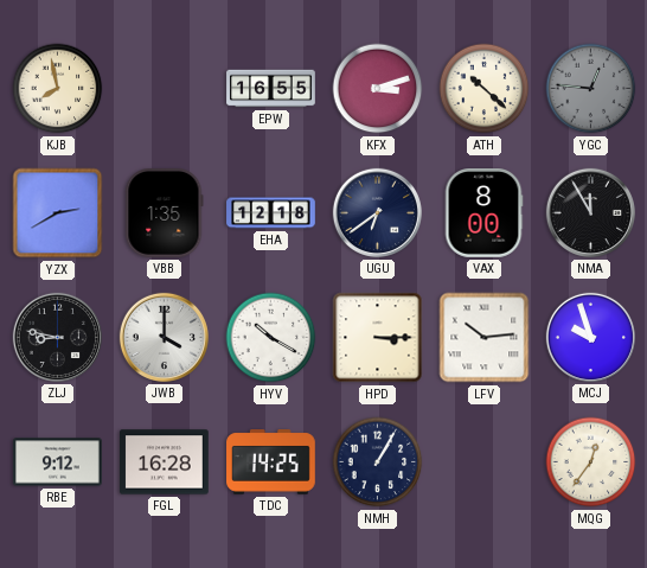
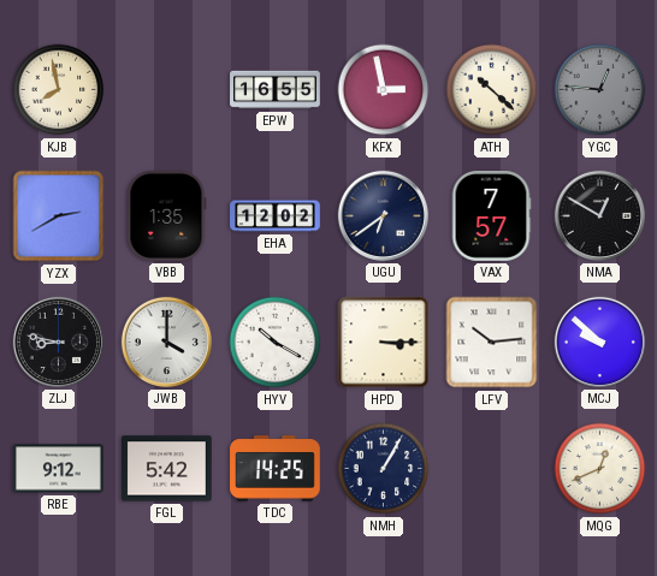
KFX: 3:12 -> 2:58
EHA: 12:18 -> 12:02
VAX: 8:00 -> 7:57
NMA: 11:55 -> 12:50
MCJ: 9:57 -> 9:52
FGL: 16:28 -> 5:42
MQG: 12:36 -> 12:41
